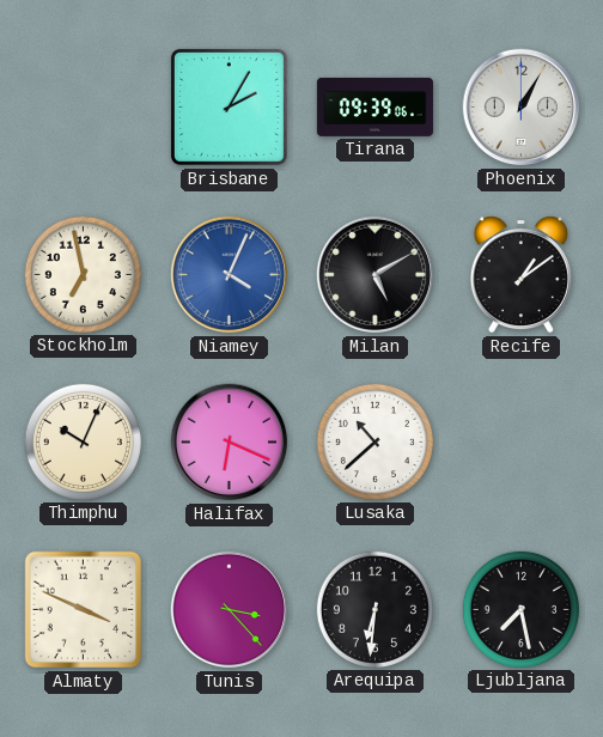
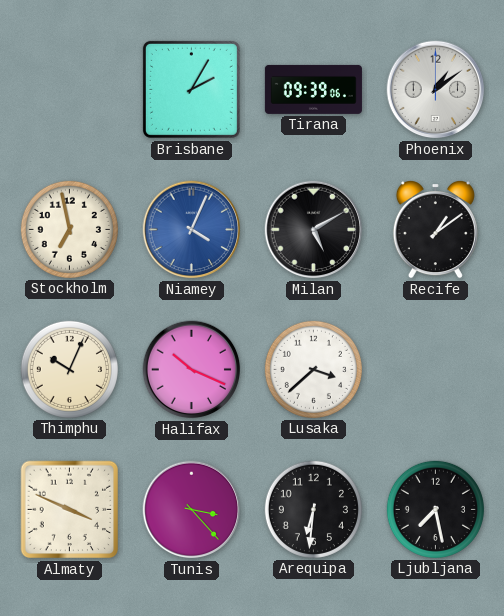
Phoenix: 1:05 -> 1:09
Halifax: 6:19 -> 10:19
Lusaka: 10:38 -> 3:38
